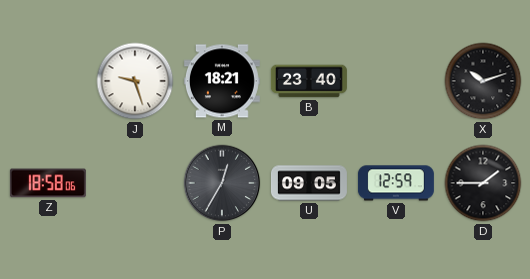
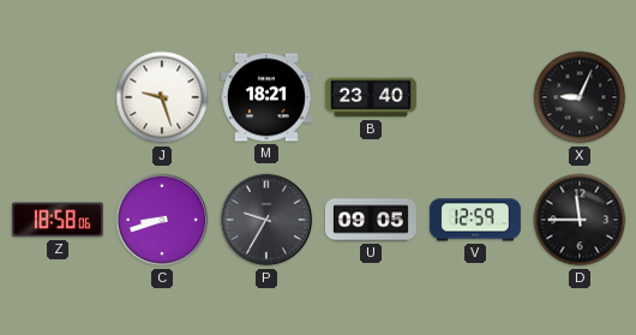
X: 10:12 -> 9:04
C: none -> 8:42
P: 12:35 -> 9:35
D: 1:45 -> 11:45
